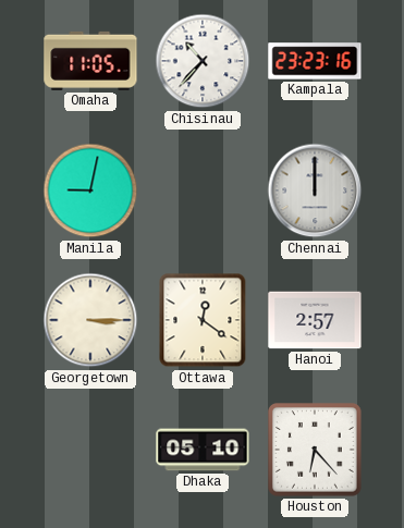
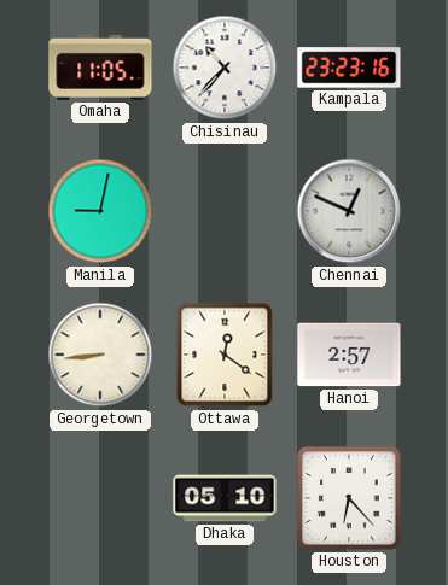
Chennai: 12:00 -> 12:49
Georgetown: 3:15 -> 8:44
